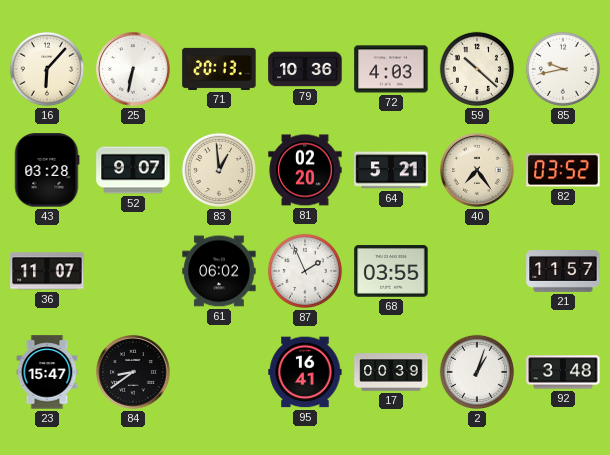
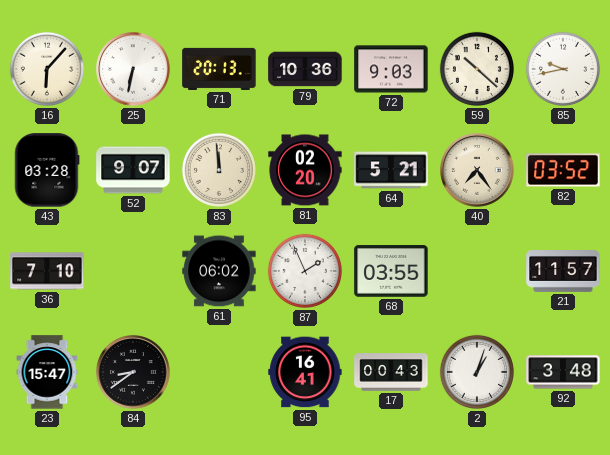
72: 4:03 -> 9:03
83: 12:59 -> 11:59
36: 11:07 -> 7:10
17: 00:39 -> 00:43
